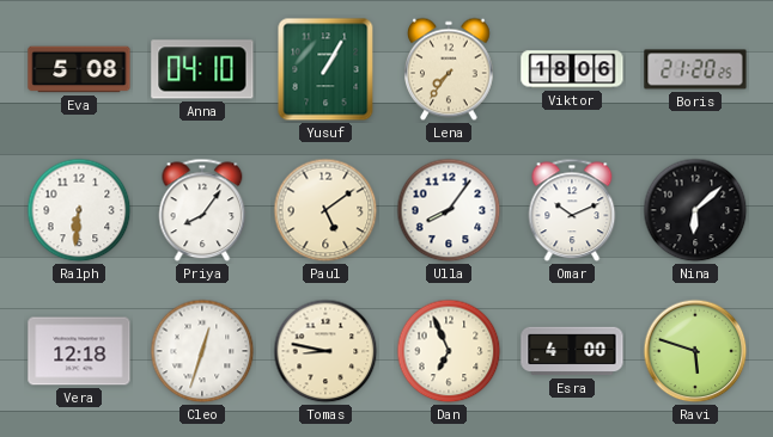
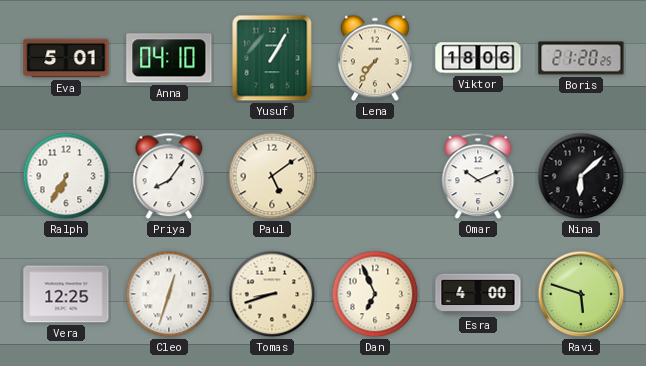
Eva: 5:08 -> 5:01
Ralph: 6:31 -> 6:35
Ulla: 8:06 -> none
Vera: 12:18 -> 12:25
Tomas: 8:47 -> 8:42
